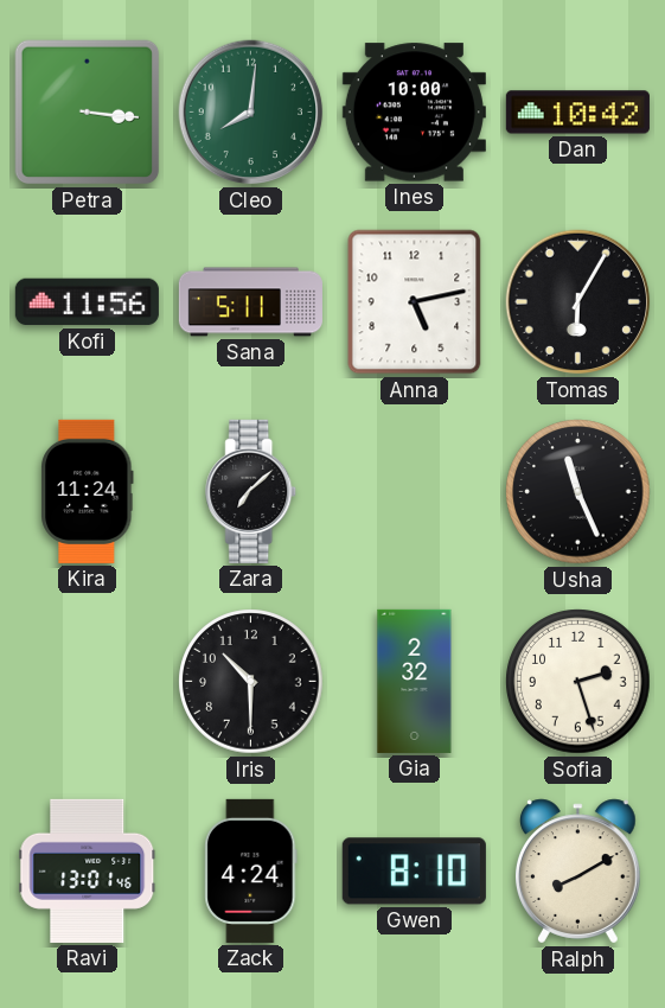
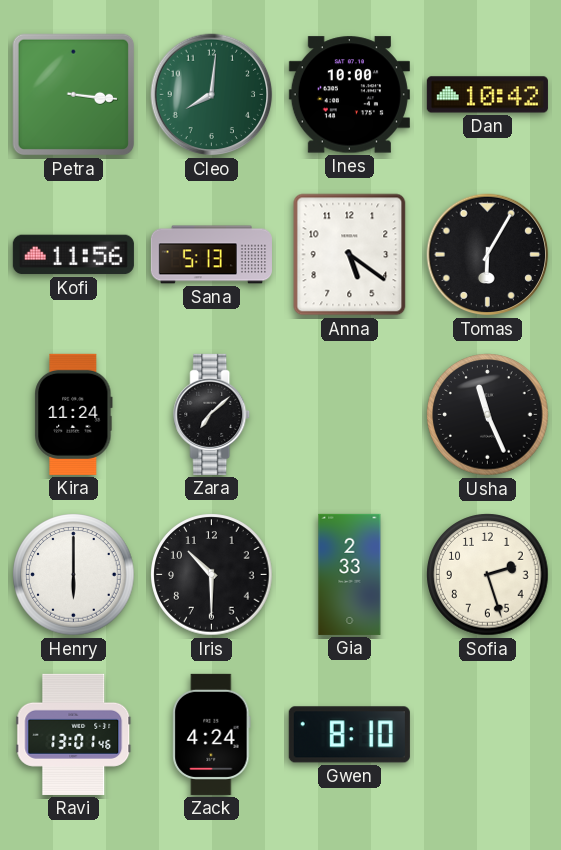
Sana: 5:11 -> 5:13
Anna: 5:13 -> 5:21
Henry: none -> 6:00
Gia: 2:32 -> 2:33
Ralph: 8:10 -> none
